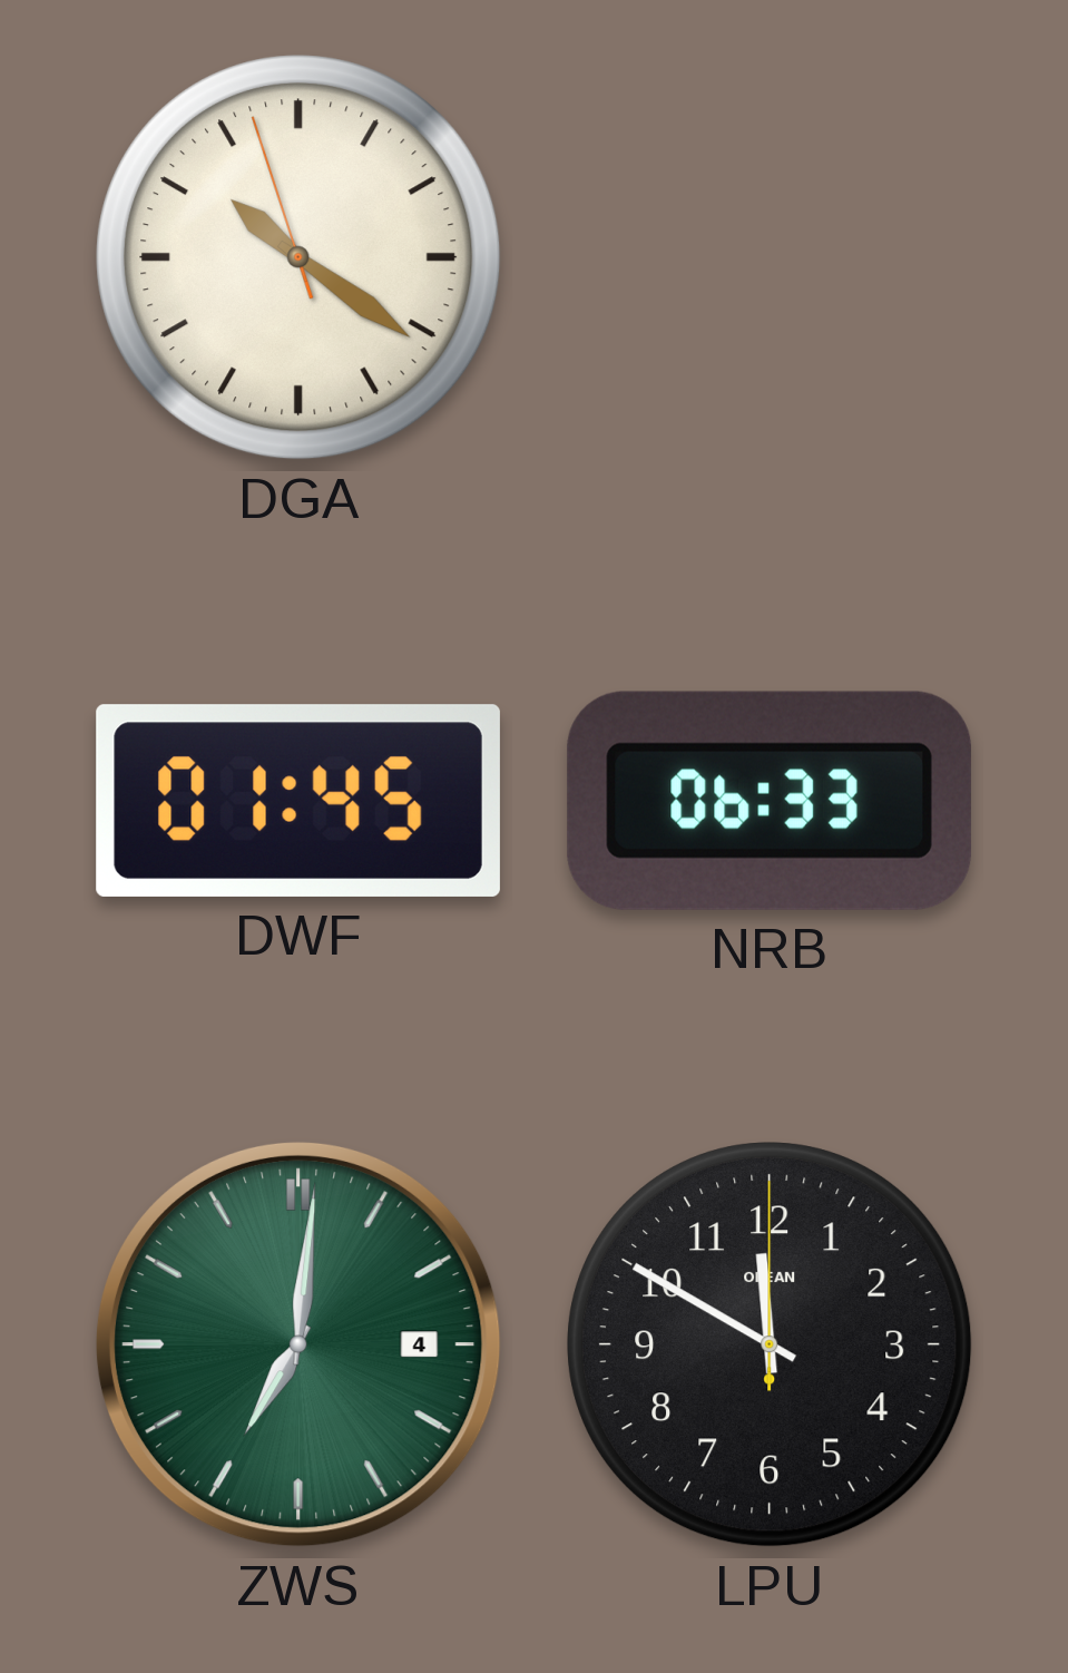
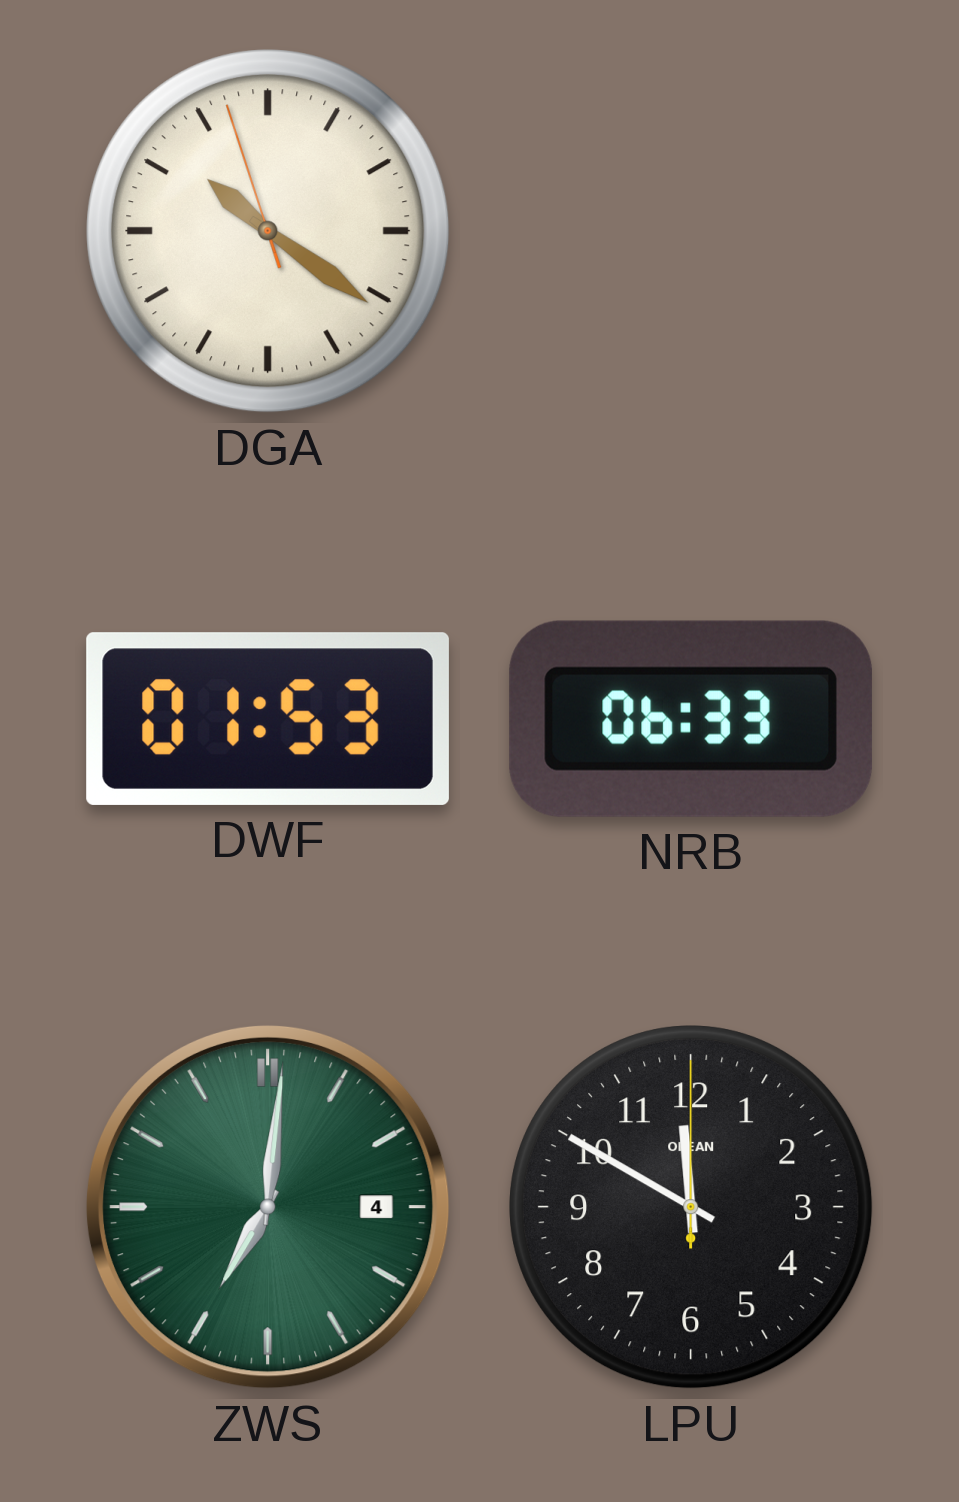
DWF: 01:45 -> 01:53
